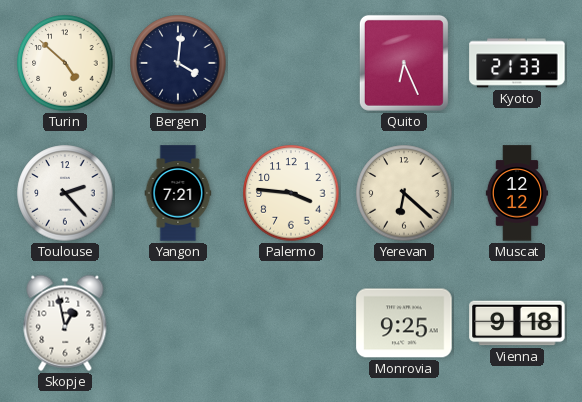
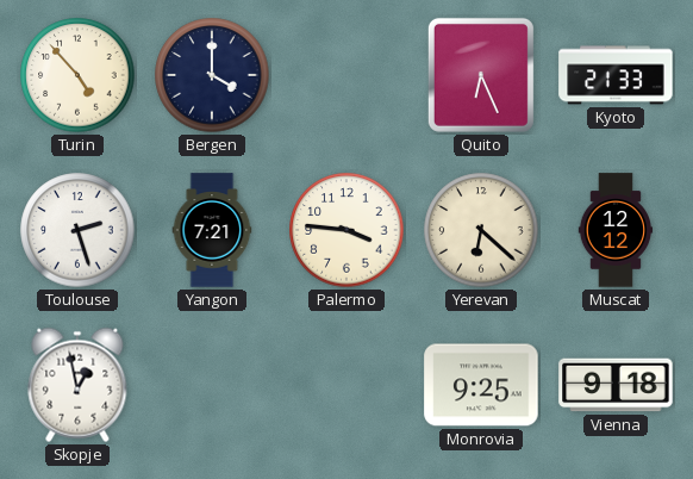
Turin: 4:52 -> 4:53
Bergen: 4:01 -> 4:00
Toulouse: 2:23 -> 2:27
